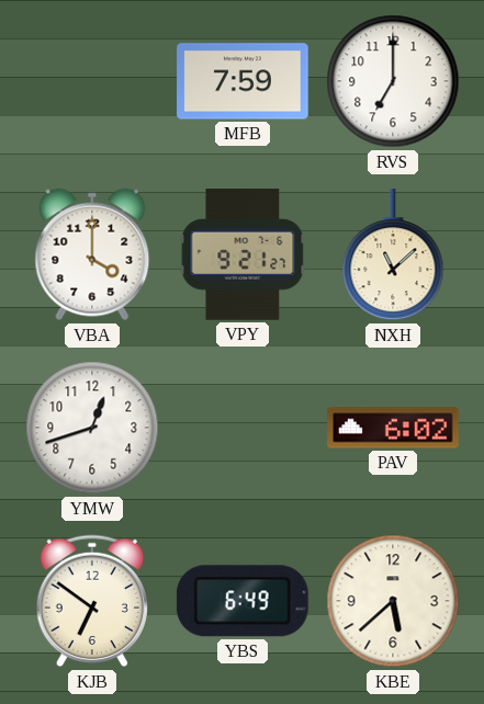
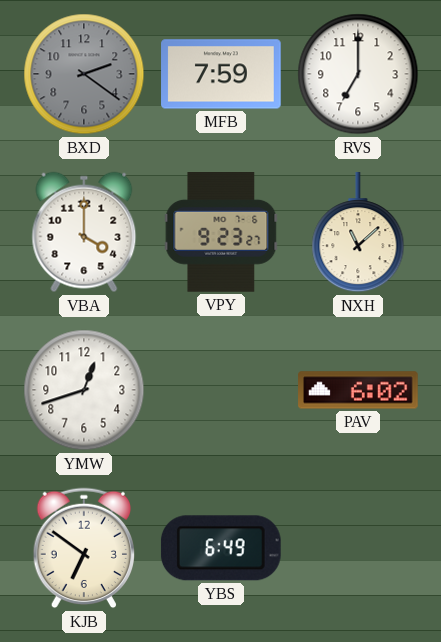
BXD: none -> 2:21
VPY: 9:21 -> 9:23
KBE: 5:38 -> none
